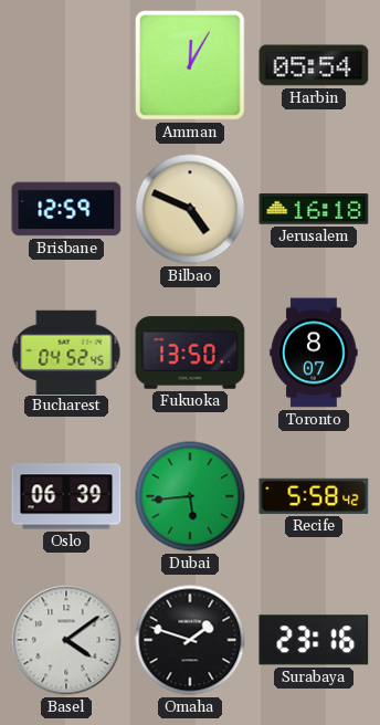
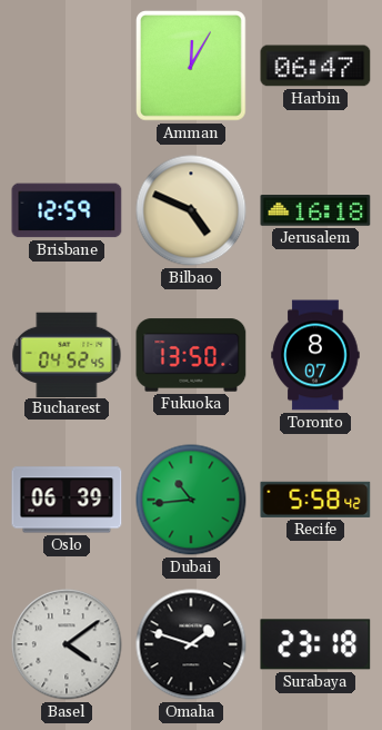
Harbin: 05:54 -> 06:47
Dubai: 5:44 -> 10:44
Surabaya: 23:16 -> 23:18
